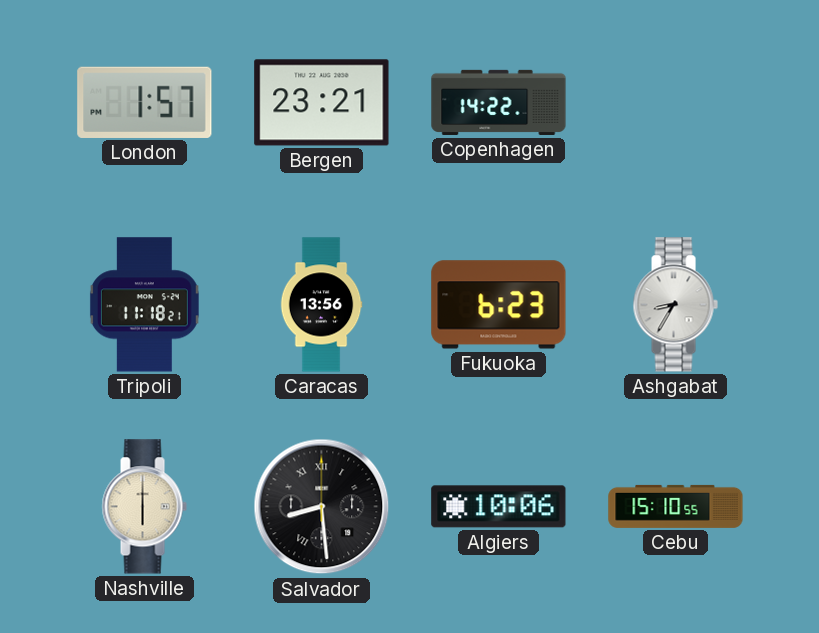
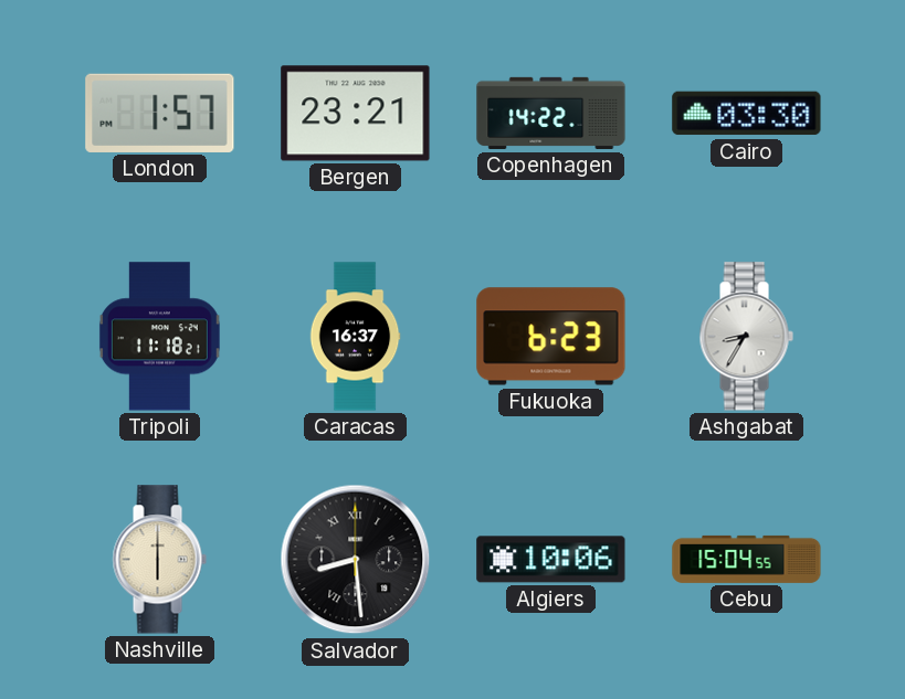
Cairo: none -> 03:30
Caracas: 13:56 -> 16:37
Cebu: 15:10 -> 15:04
